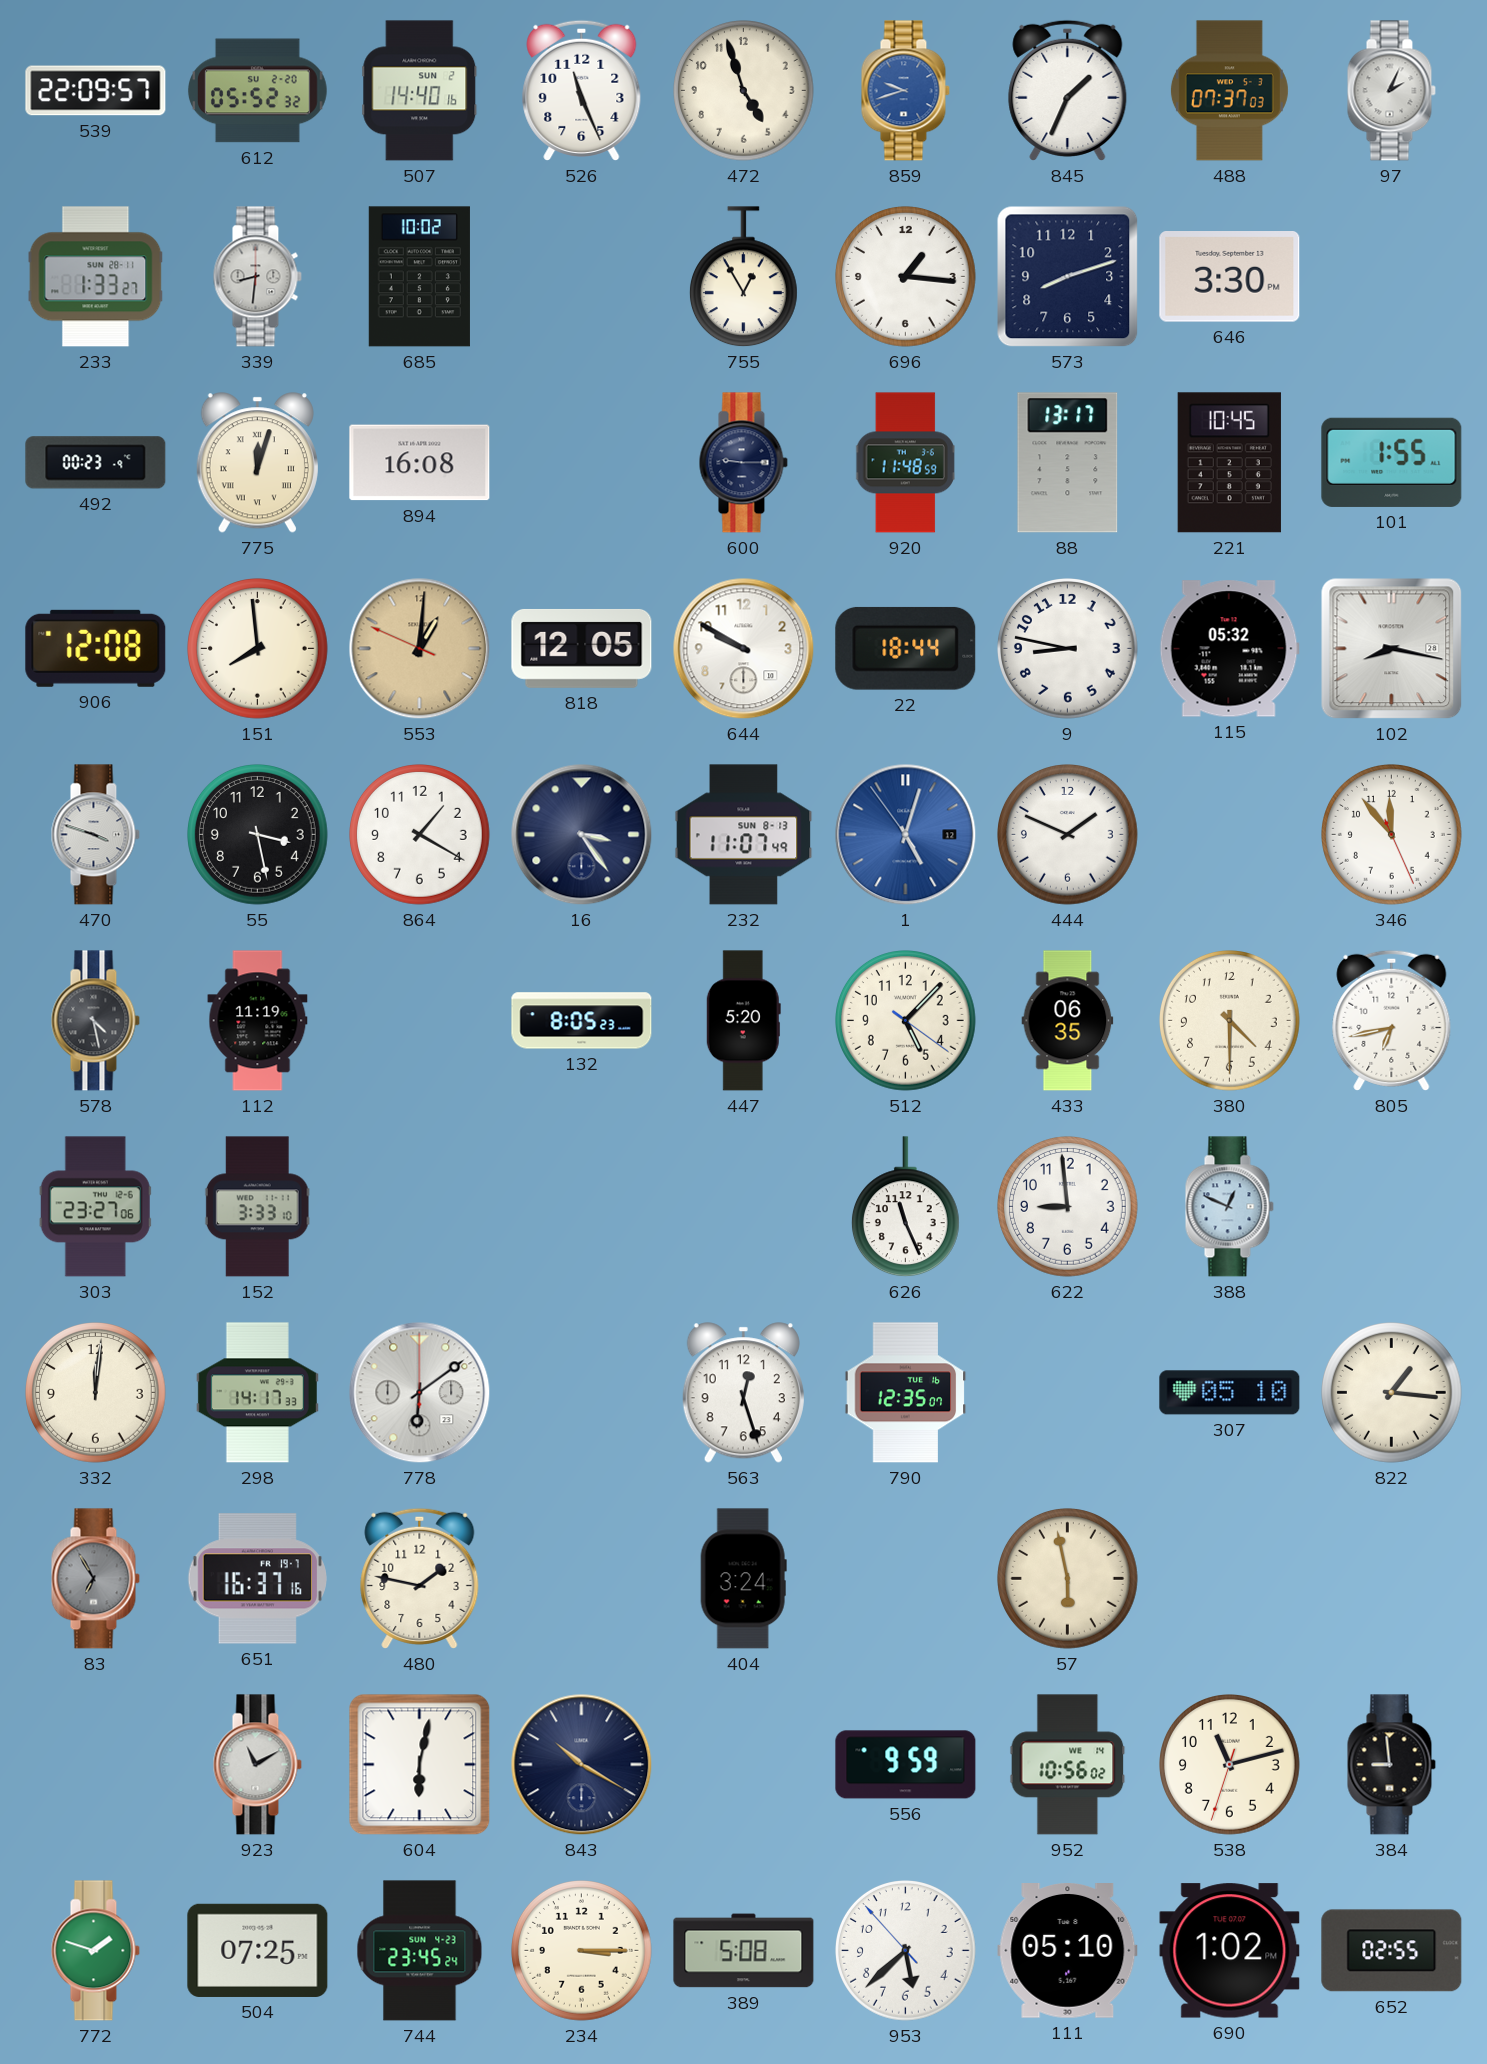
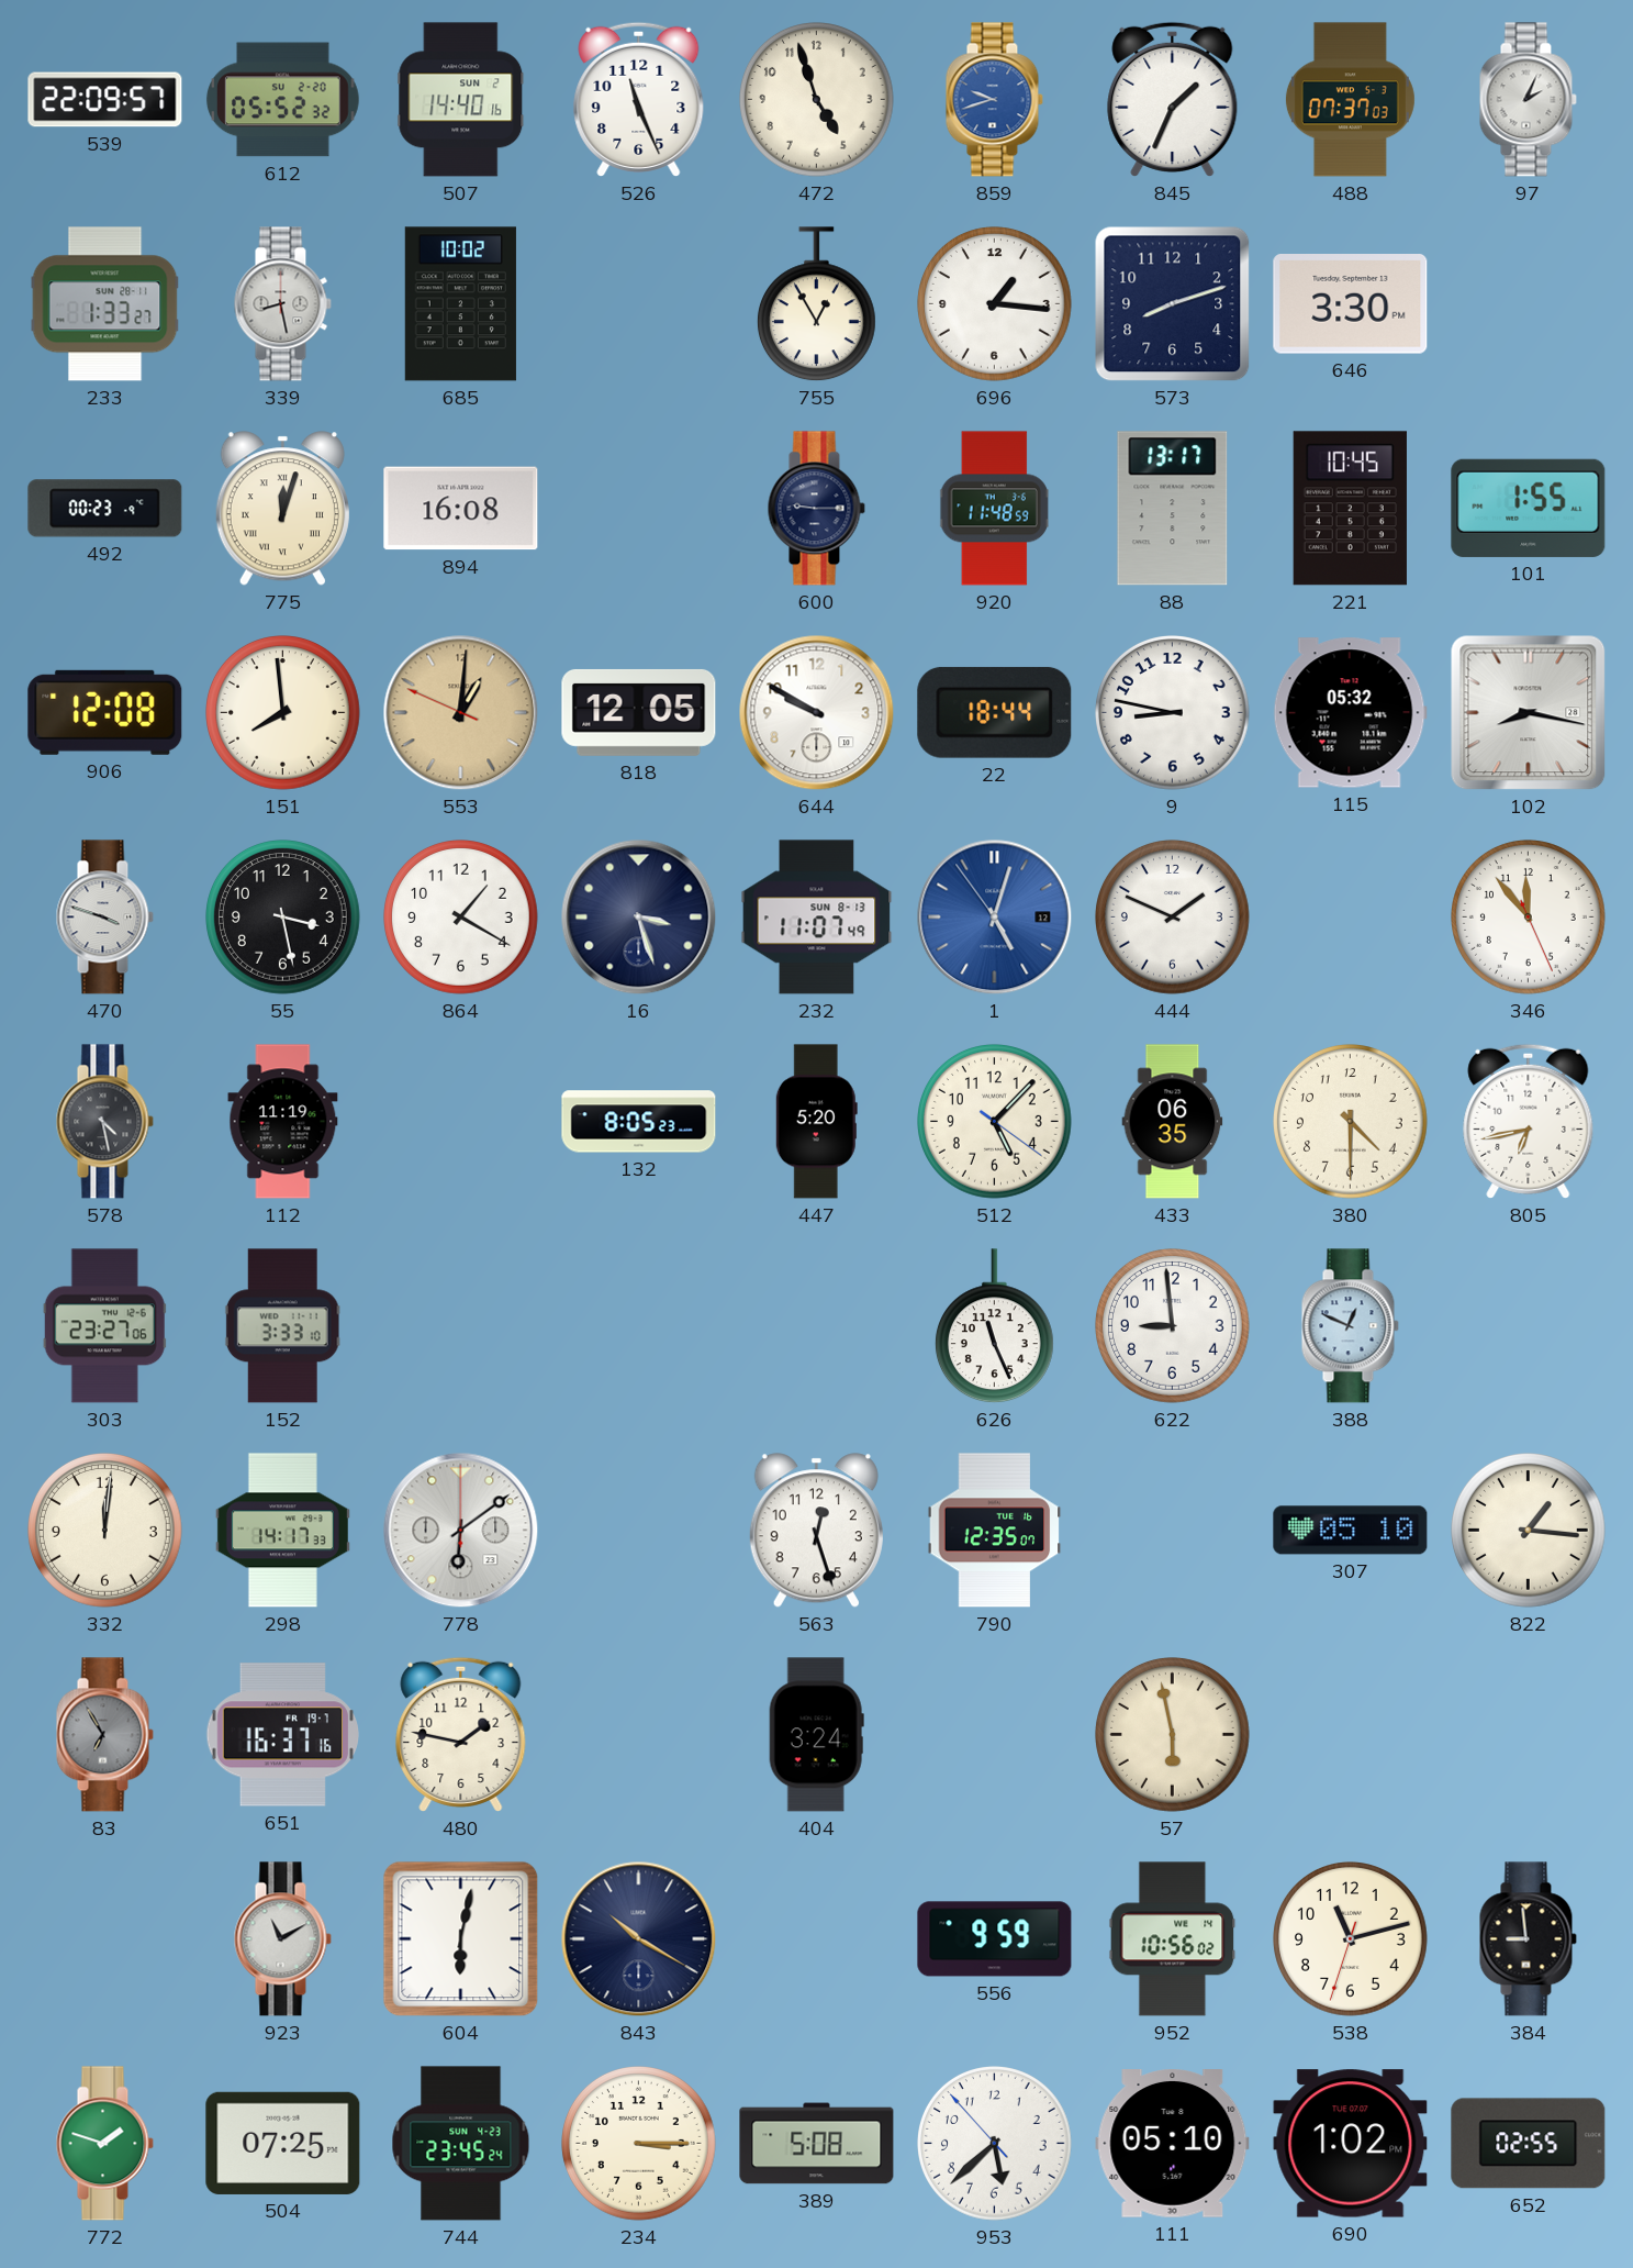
339: 8:31 -> 8:28
16: 3:24 -> 3:27
